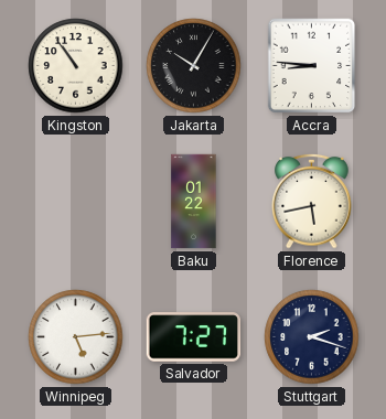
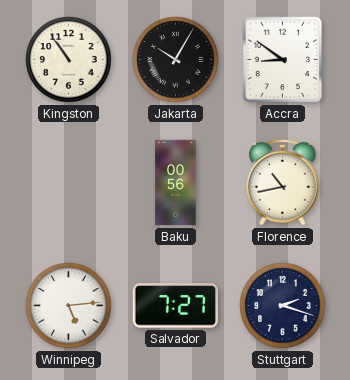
Accra: 8:46 -> 8:51
Baku: 01:22 -> 00:56
Florence: 5:43 -> 10:43
